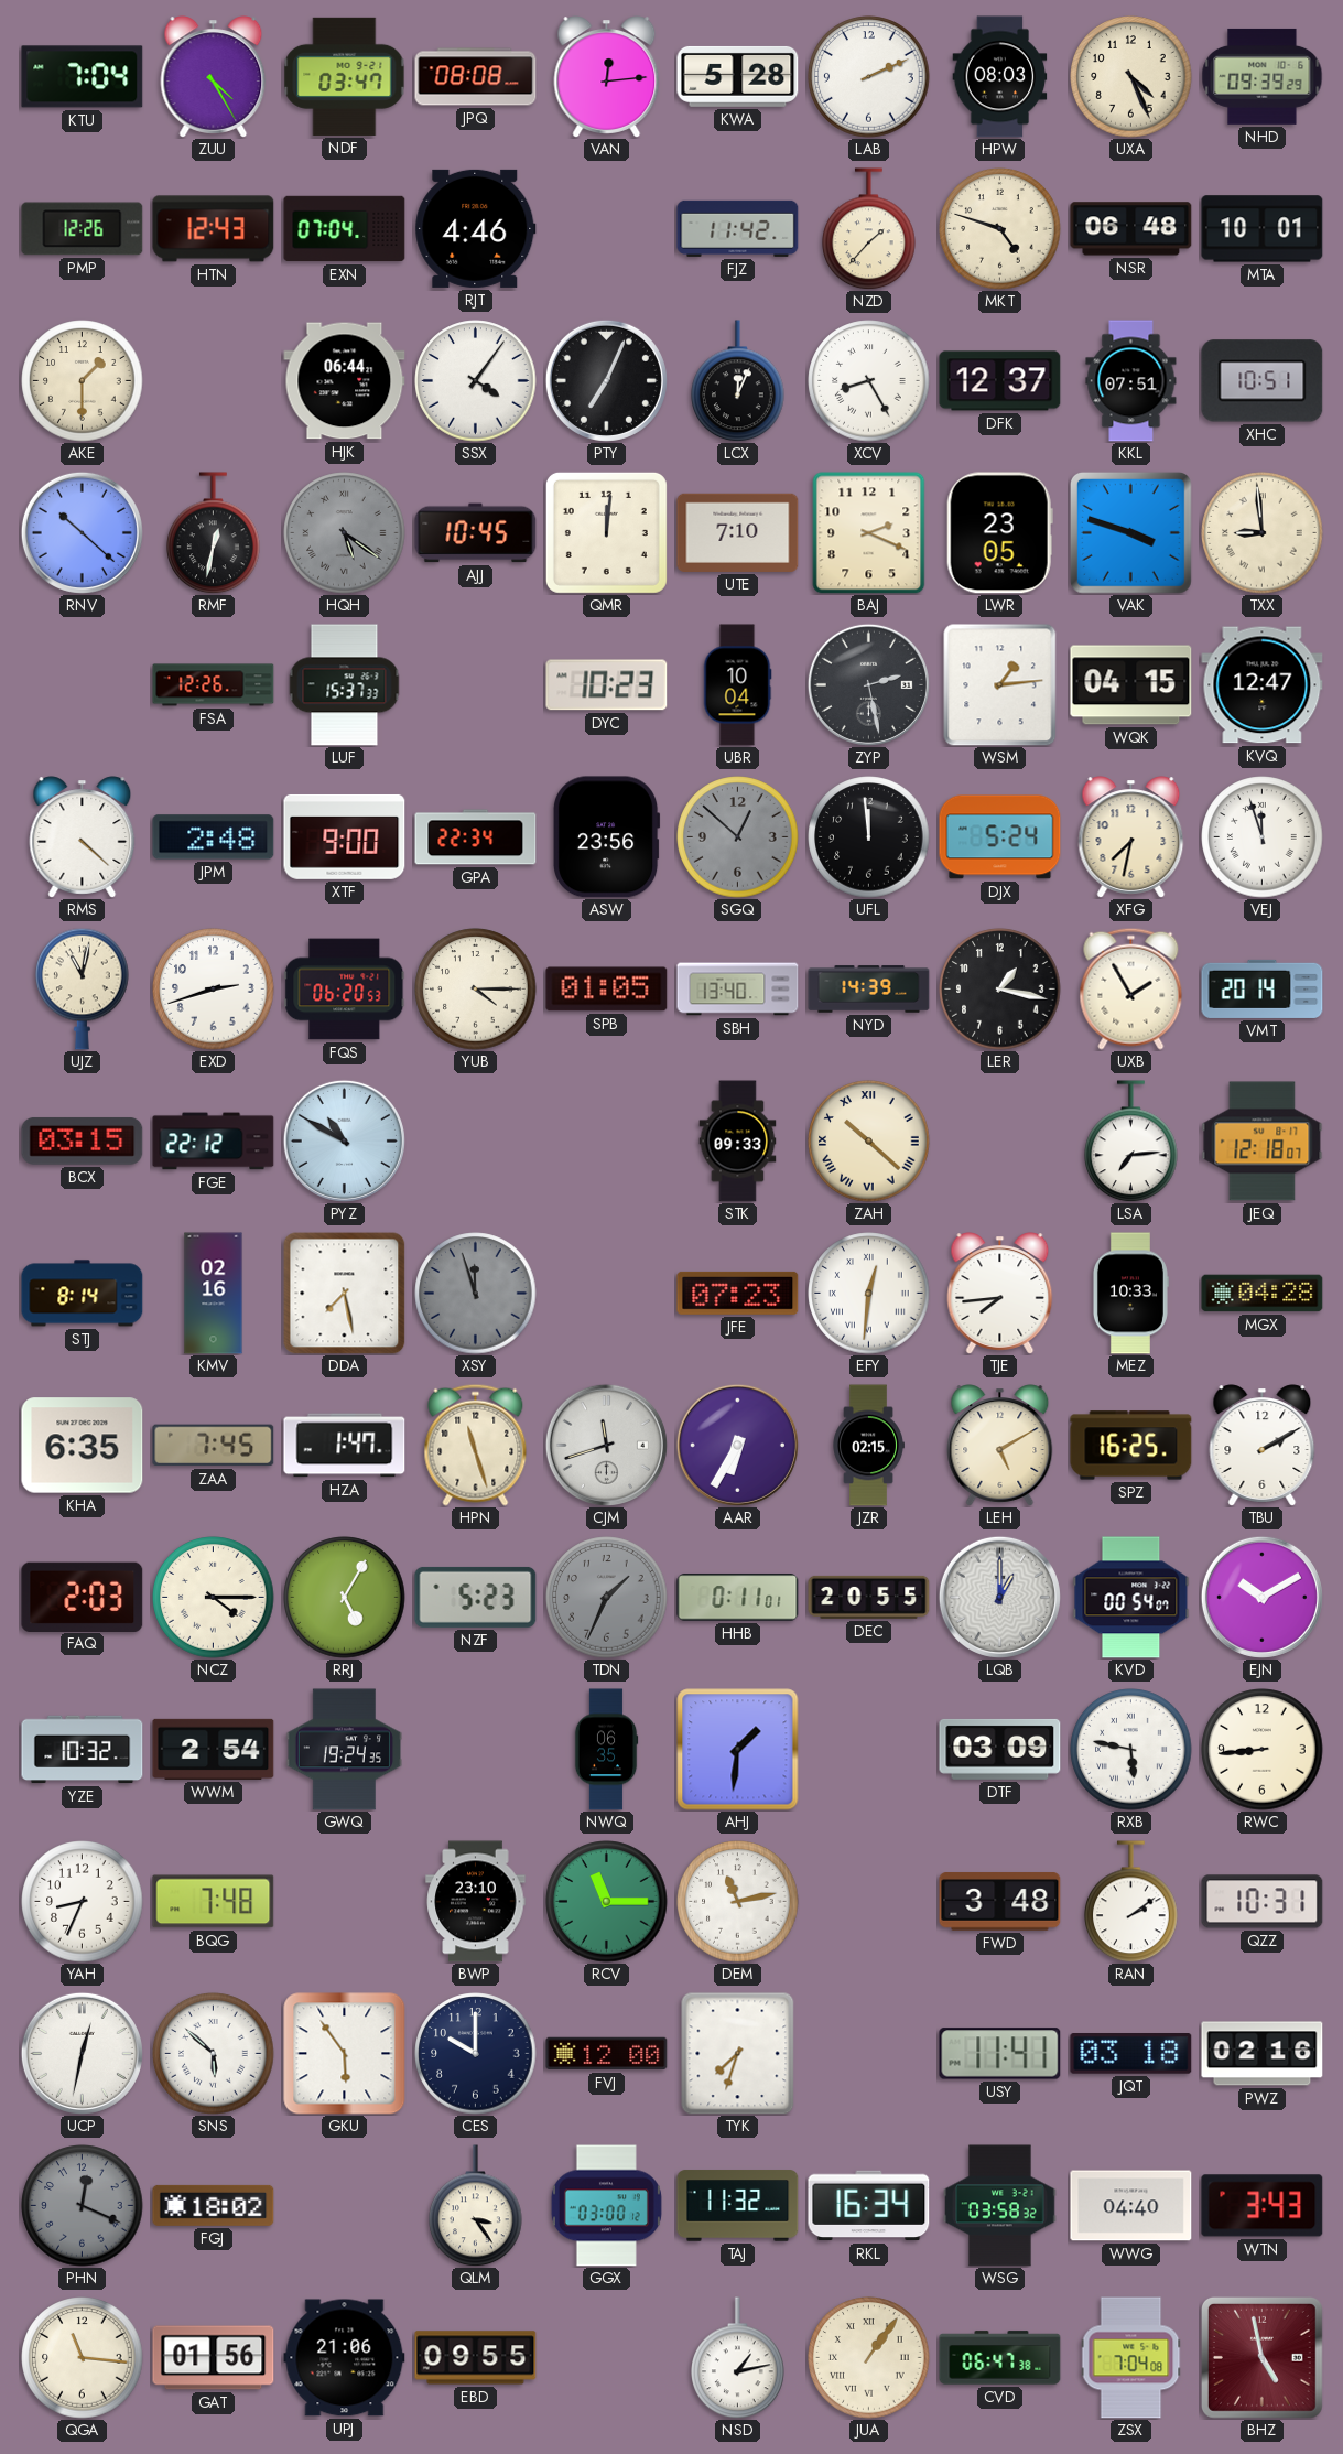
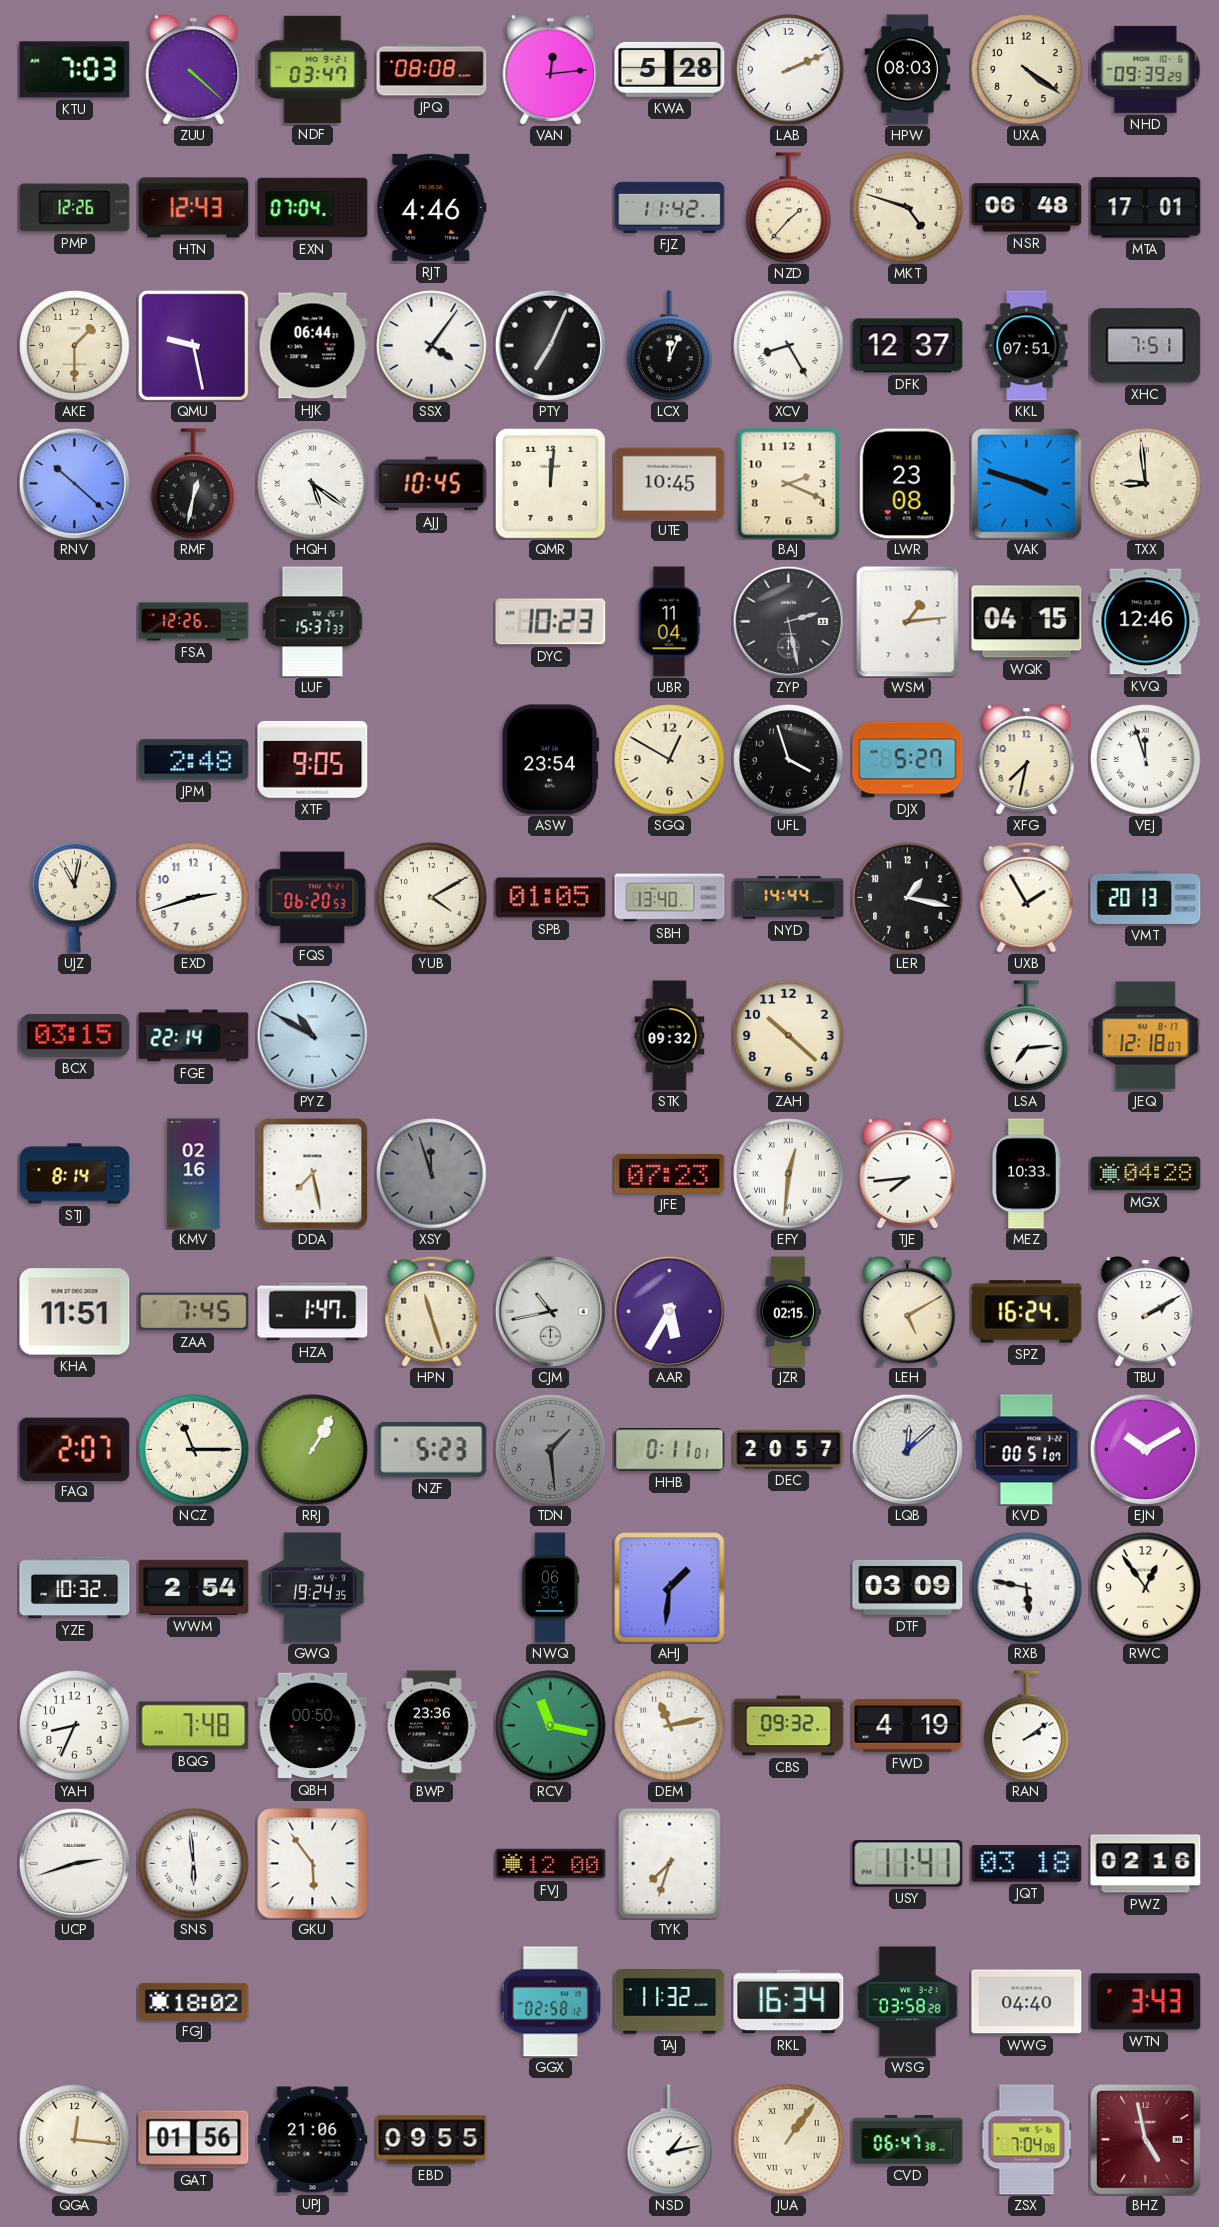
KTU: 7:04 -> 7:03
ZUU: 4:25 -> 4:22
UXA: 4:26 -> 4:21
MTA: 10:01 -> 17:01
QMU: none -> 9:28
XHC: 10:51 -> 7:51
HQH dial: grey -> white
UTE: 7:10 -> 10:45
LWR: 23:05 -> 23:08
UBR: 10:04 -> 11:04
KVQ: 12:47 -> 12:46
RMS: 4:22 -> none
XTF: 9:00 -> 9:05
GPA: 22:34 -> none
ASW: 23:56 -> 23:54
SGQ: 12:52 -> 12:50
SGQ dial: grey -> cream
UFL: 11:59 -> 3:57
DJX: 5:24 -> 5:27
YUB: 4:15 -> 4:10
NYD: 14:39 -> 14:44
VMT: 20:14 -> 20:13
FGE: 22:12 -> 22:14
STK: 09:33 -> 09:32
ZAH numerals: Roman -> Arabic
KHA: 6:35 -> 11:51
CJM: 11:42 -> 10:43
AAR: 6:35 -> 5:35
SPZ: 16:25 -> 16:24
FAQ: 2:03 -> 2:07
NCZ: 4:15 -> 11:15
RRJ: 5:05 -> 1:05
TDN: 1:34 -> 1:29
DEC: 20:55 -> 20:57
LQB: 1:00 -> 12:08
KVD: 00:54 -> 00:51
RWC: 8:44 -> 12:54
QBH: none -> 00:50
BWP: 23:10 -> 23:36
RCV: 11:15 -> 11:17
CBS: none -> 09:32
FWD: 3:48 -> 4:19
QZZ: 10:31 -> none
UCP: 12:32 -> 2:42
SNS: 5:52 -> 5:59
CES: 10:00 -> none
PHN: 12:19 -> none
QLM: 3:24 -> none
GGX: 03:00 -> 02:58
WSG: 03:58:32 -> 03:58:28
QGA: 11:16 -> 12:16
